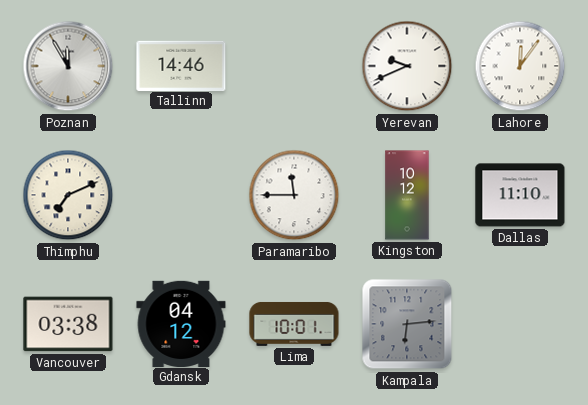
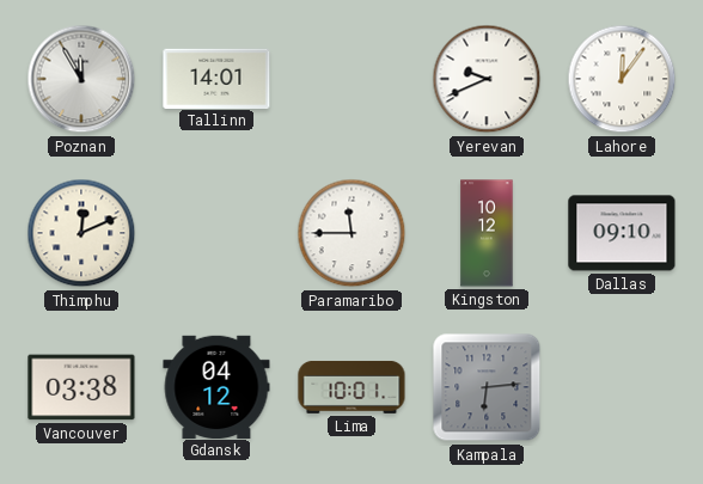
Tallinn: 14:46 -> 14:01
Thimphu: 7:11 -> 12:11
Dallas: 11:10 -> 09:10
